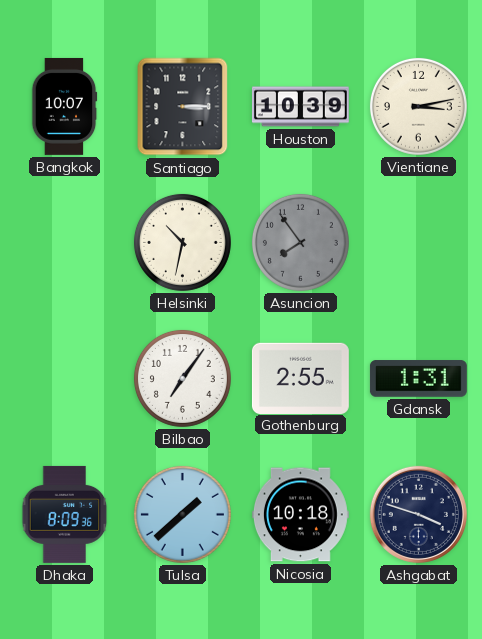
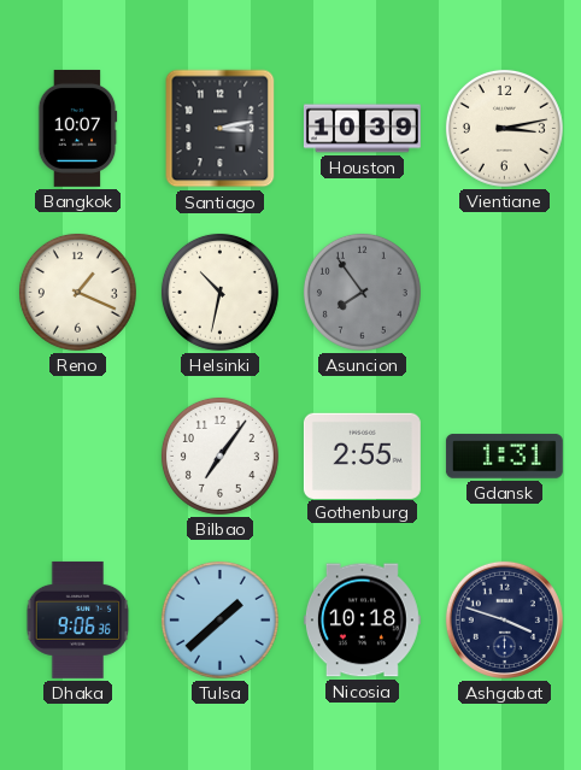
Santiago: 3:15 -> 3:13
Reno: none -> 1:19
Dhaka: 8:09 -> 9:06
